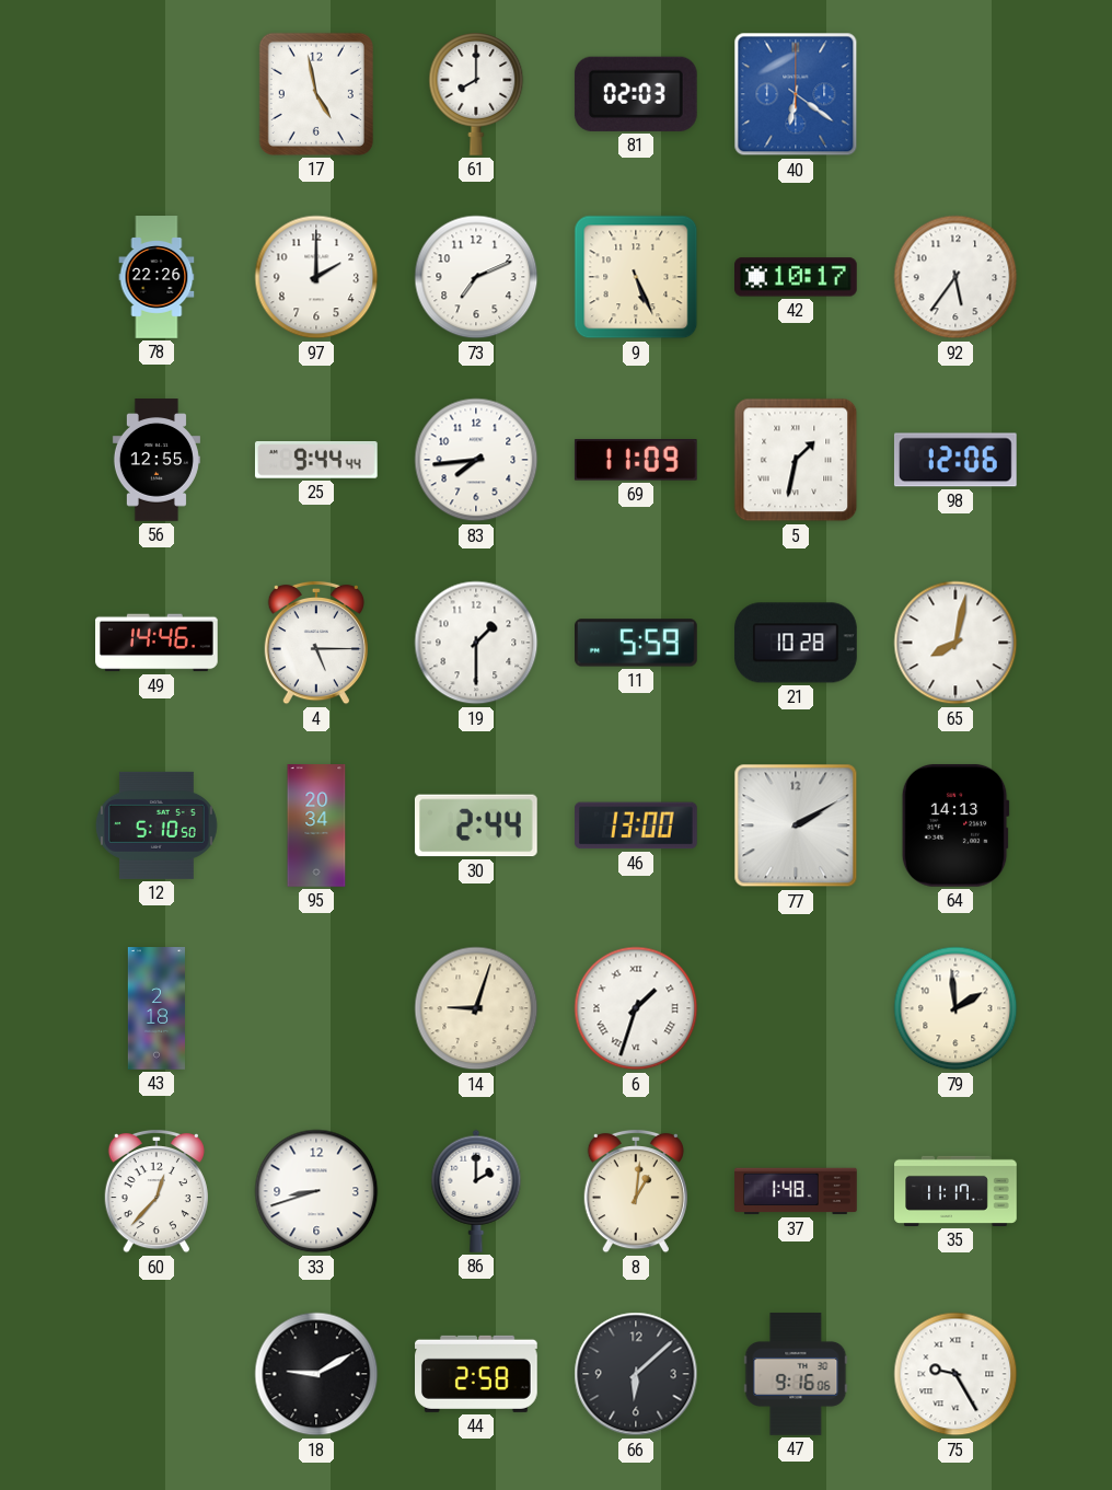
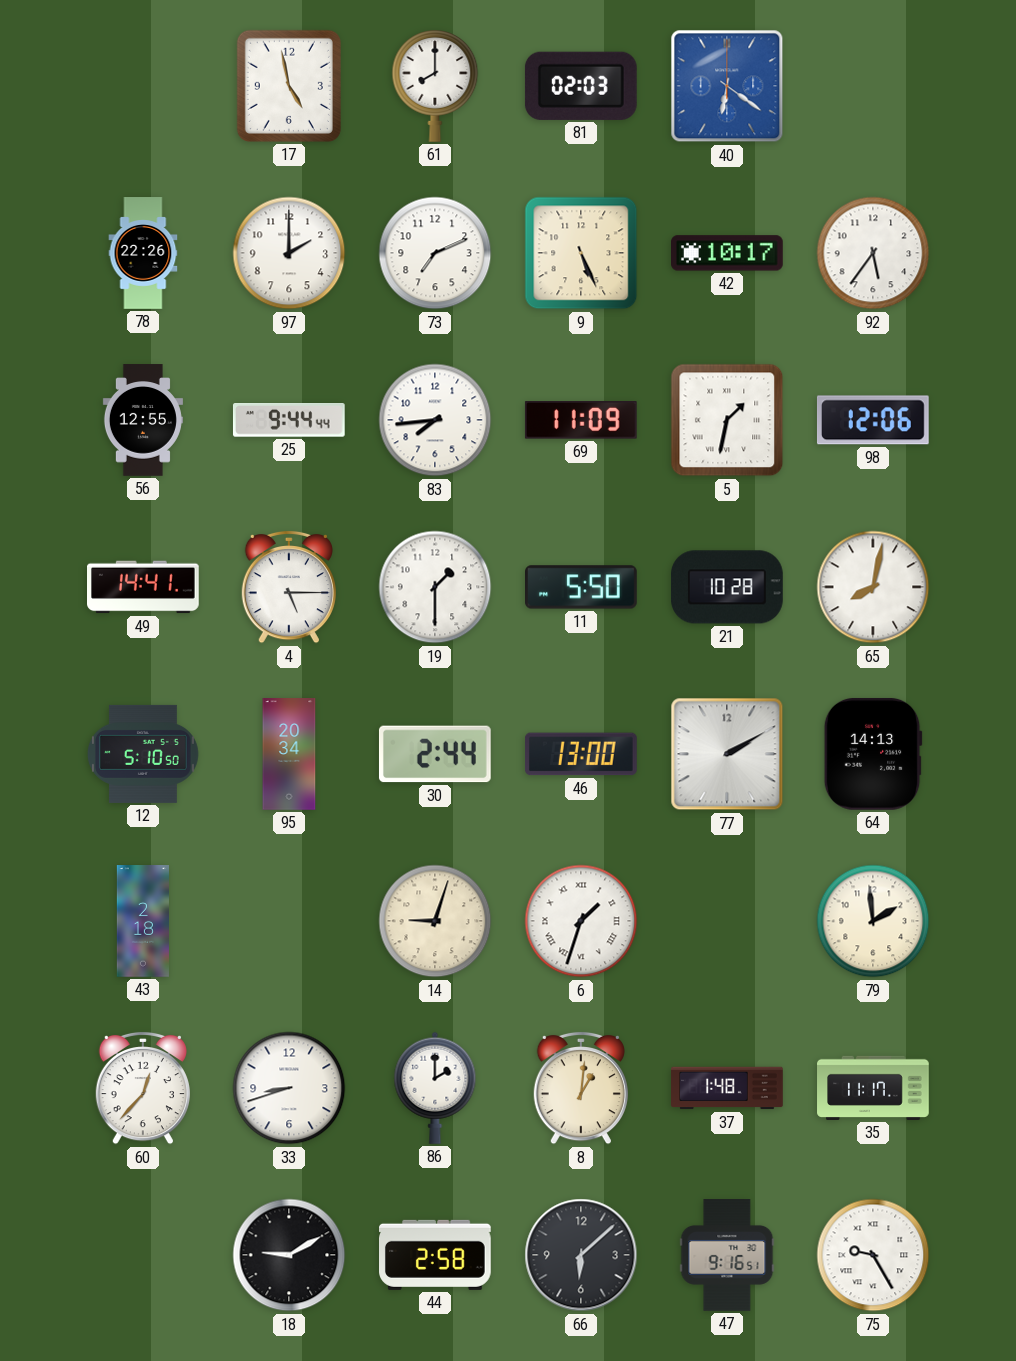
49: 14:46 -> 14:41
11: 5:59 -> 5:50
47: 9:16:06 -> 9:16:51
